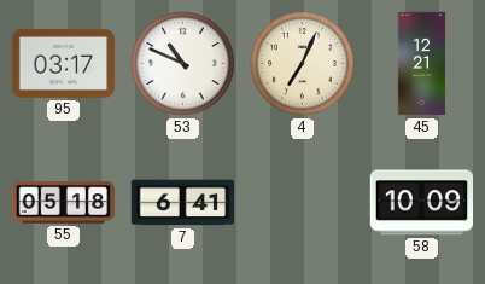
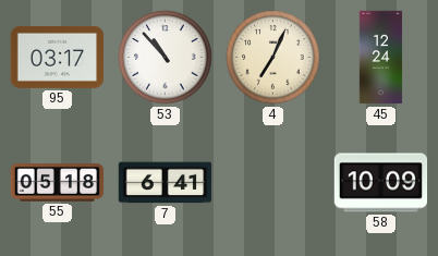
53: 10:49 -> 10:53
45: 12:21 -> 12:24
